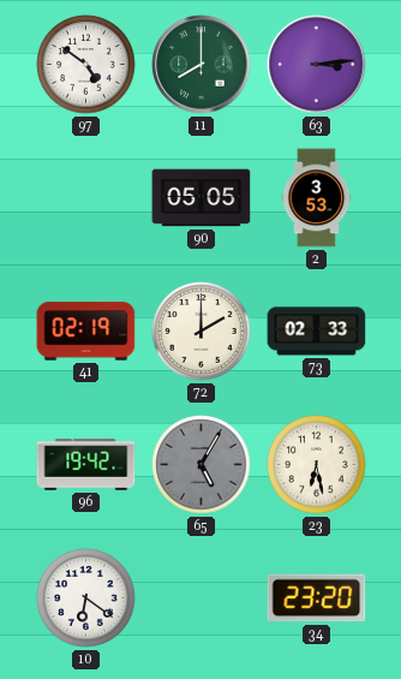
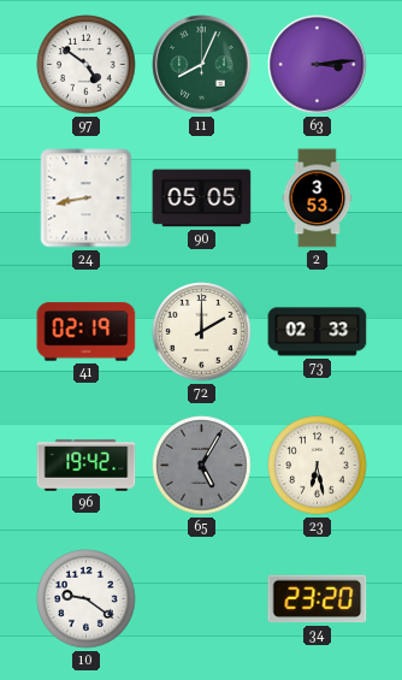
11: 8:00 -> 8:04
24: none -> 8:43
10: 6:21 -> 9:21
